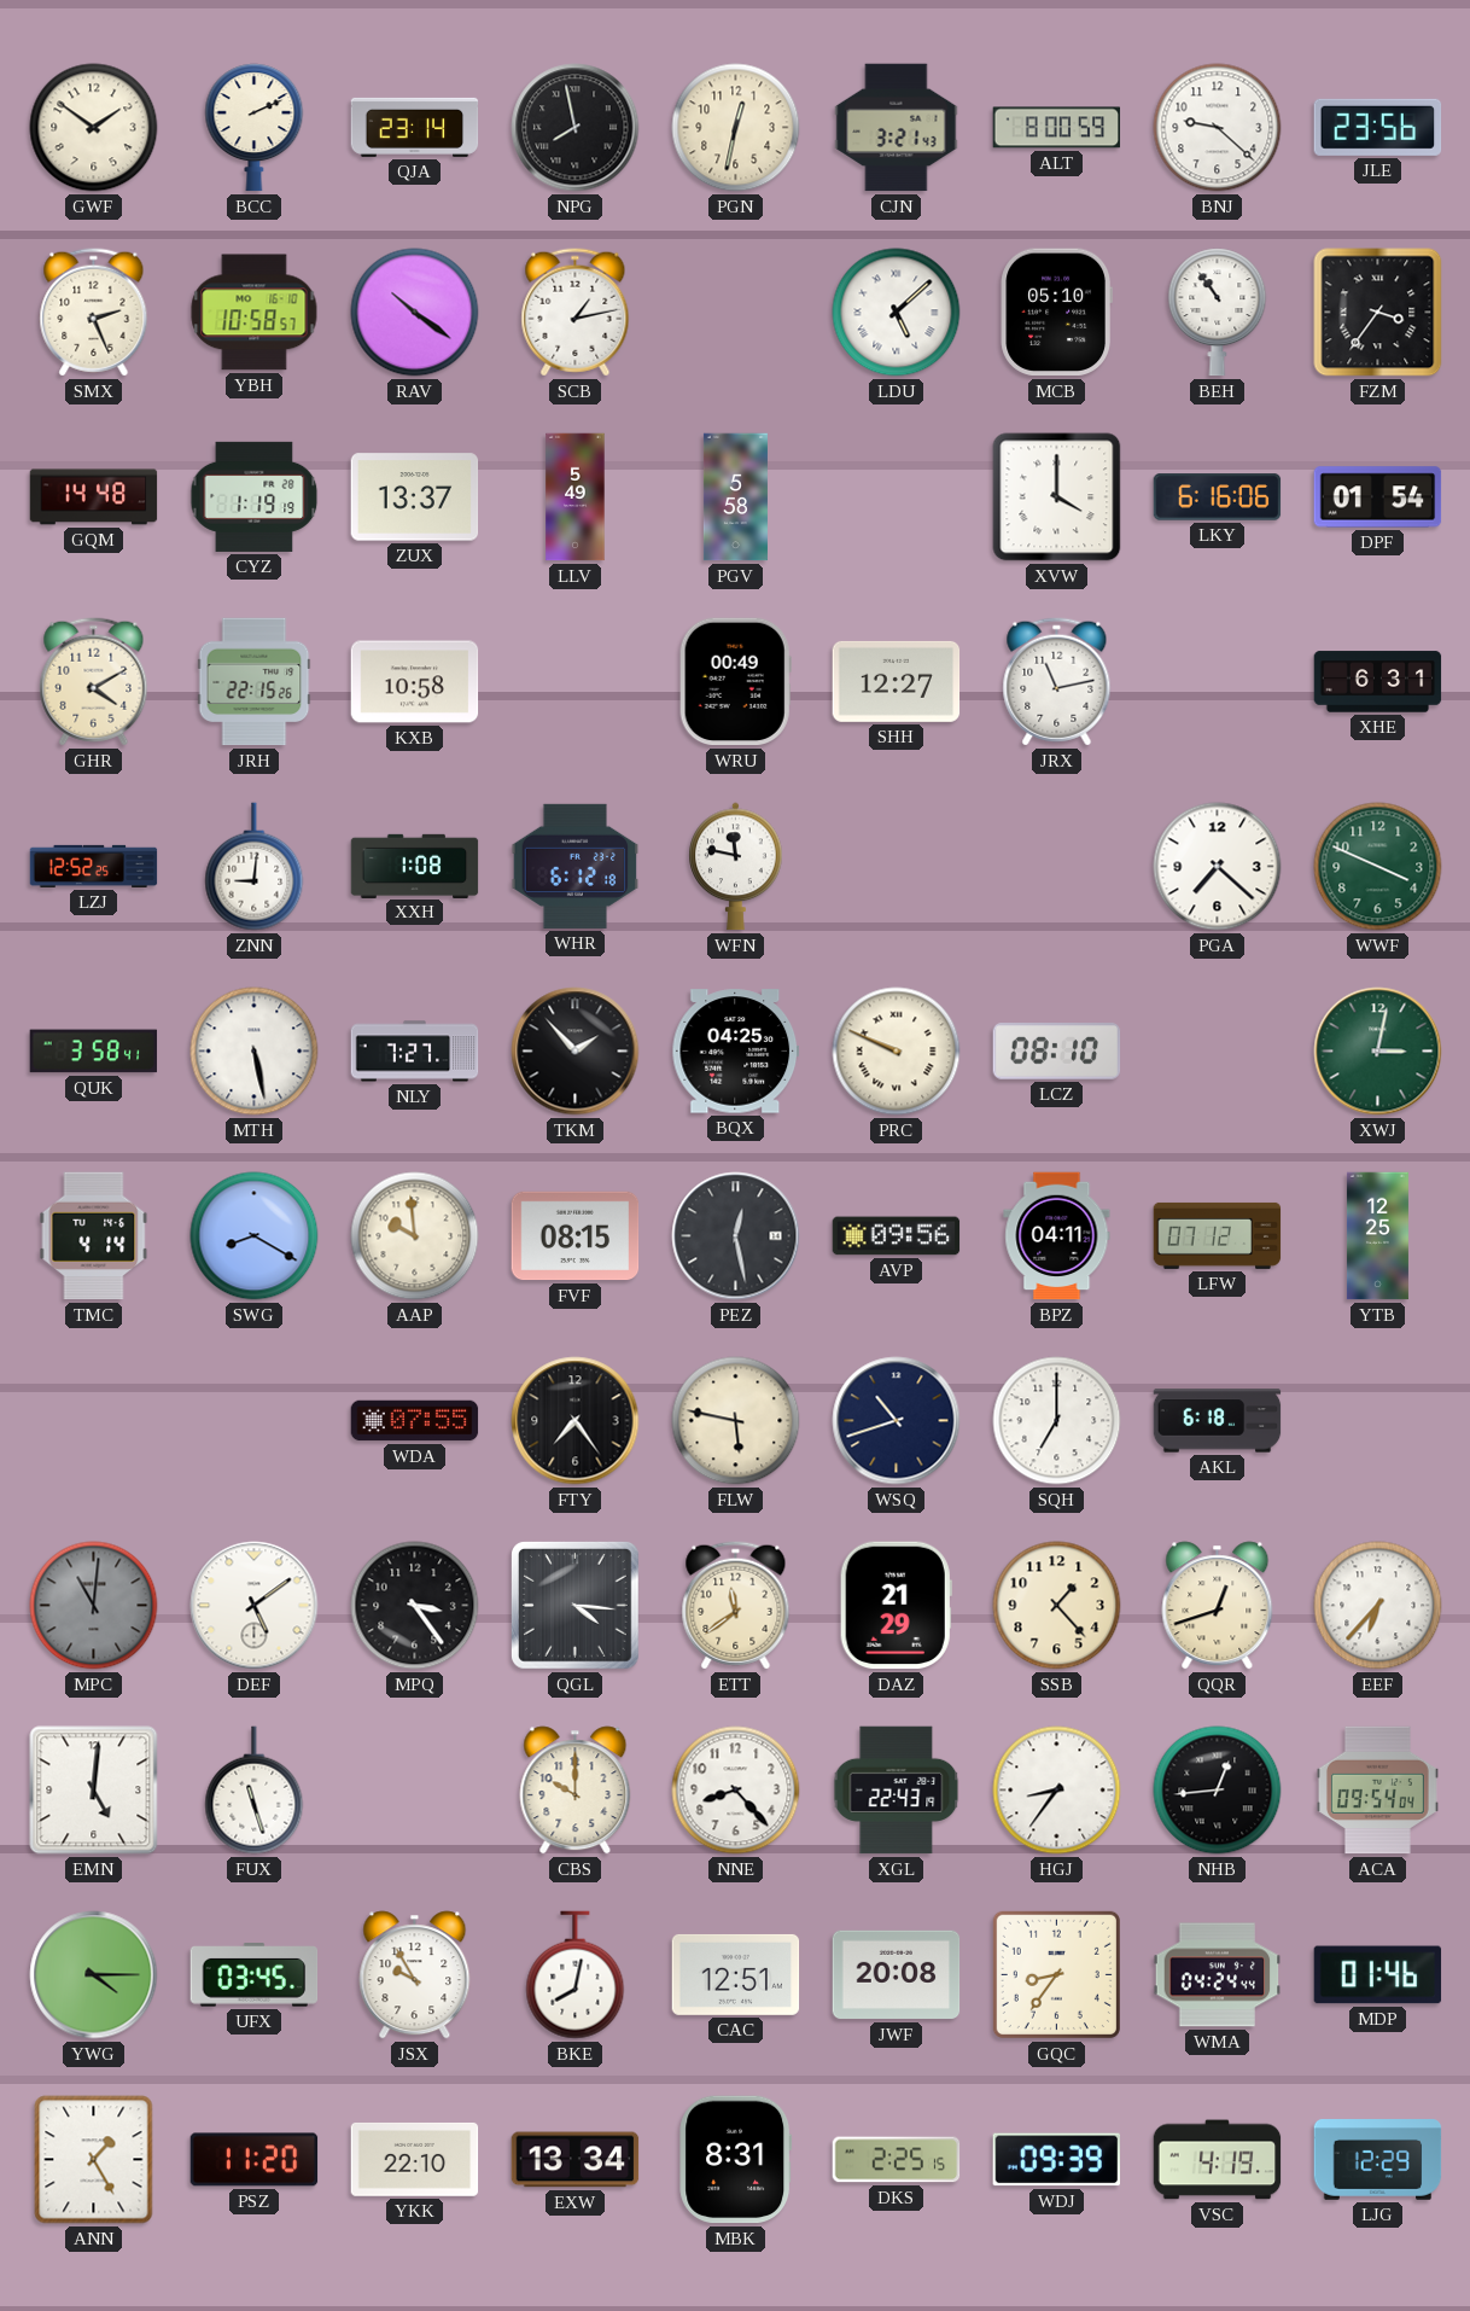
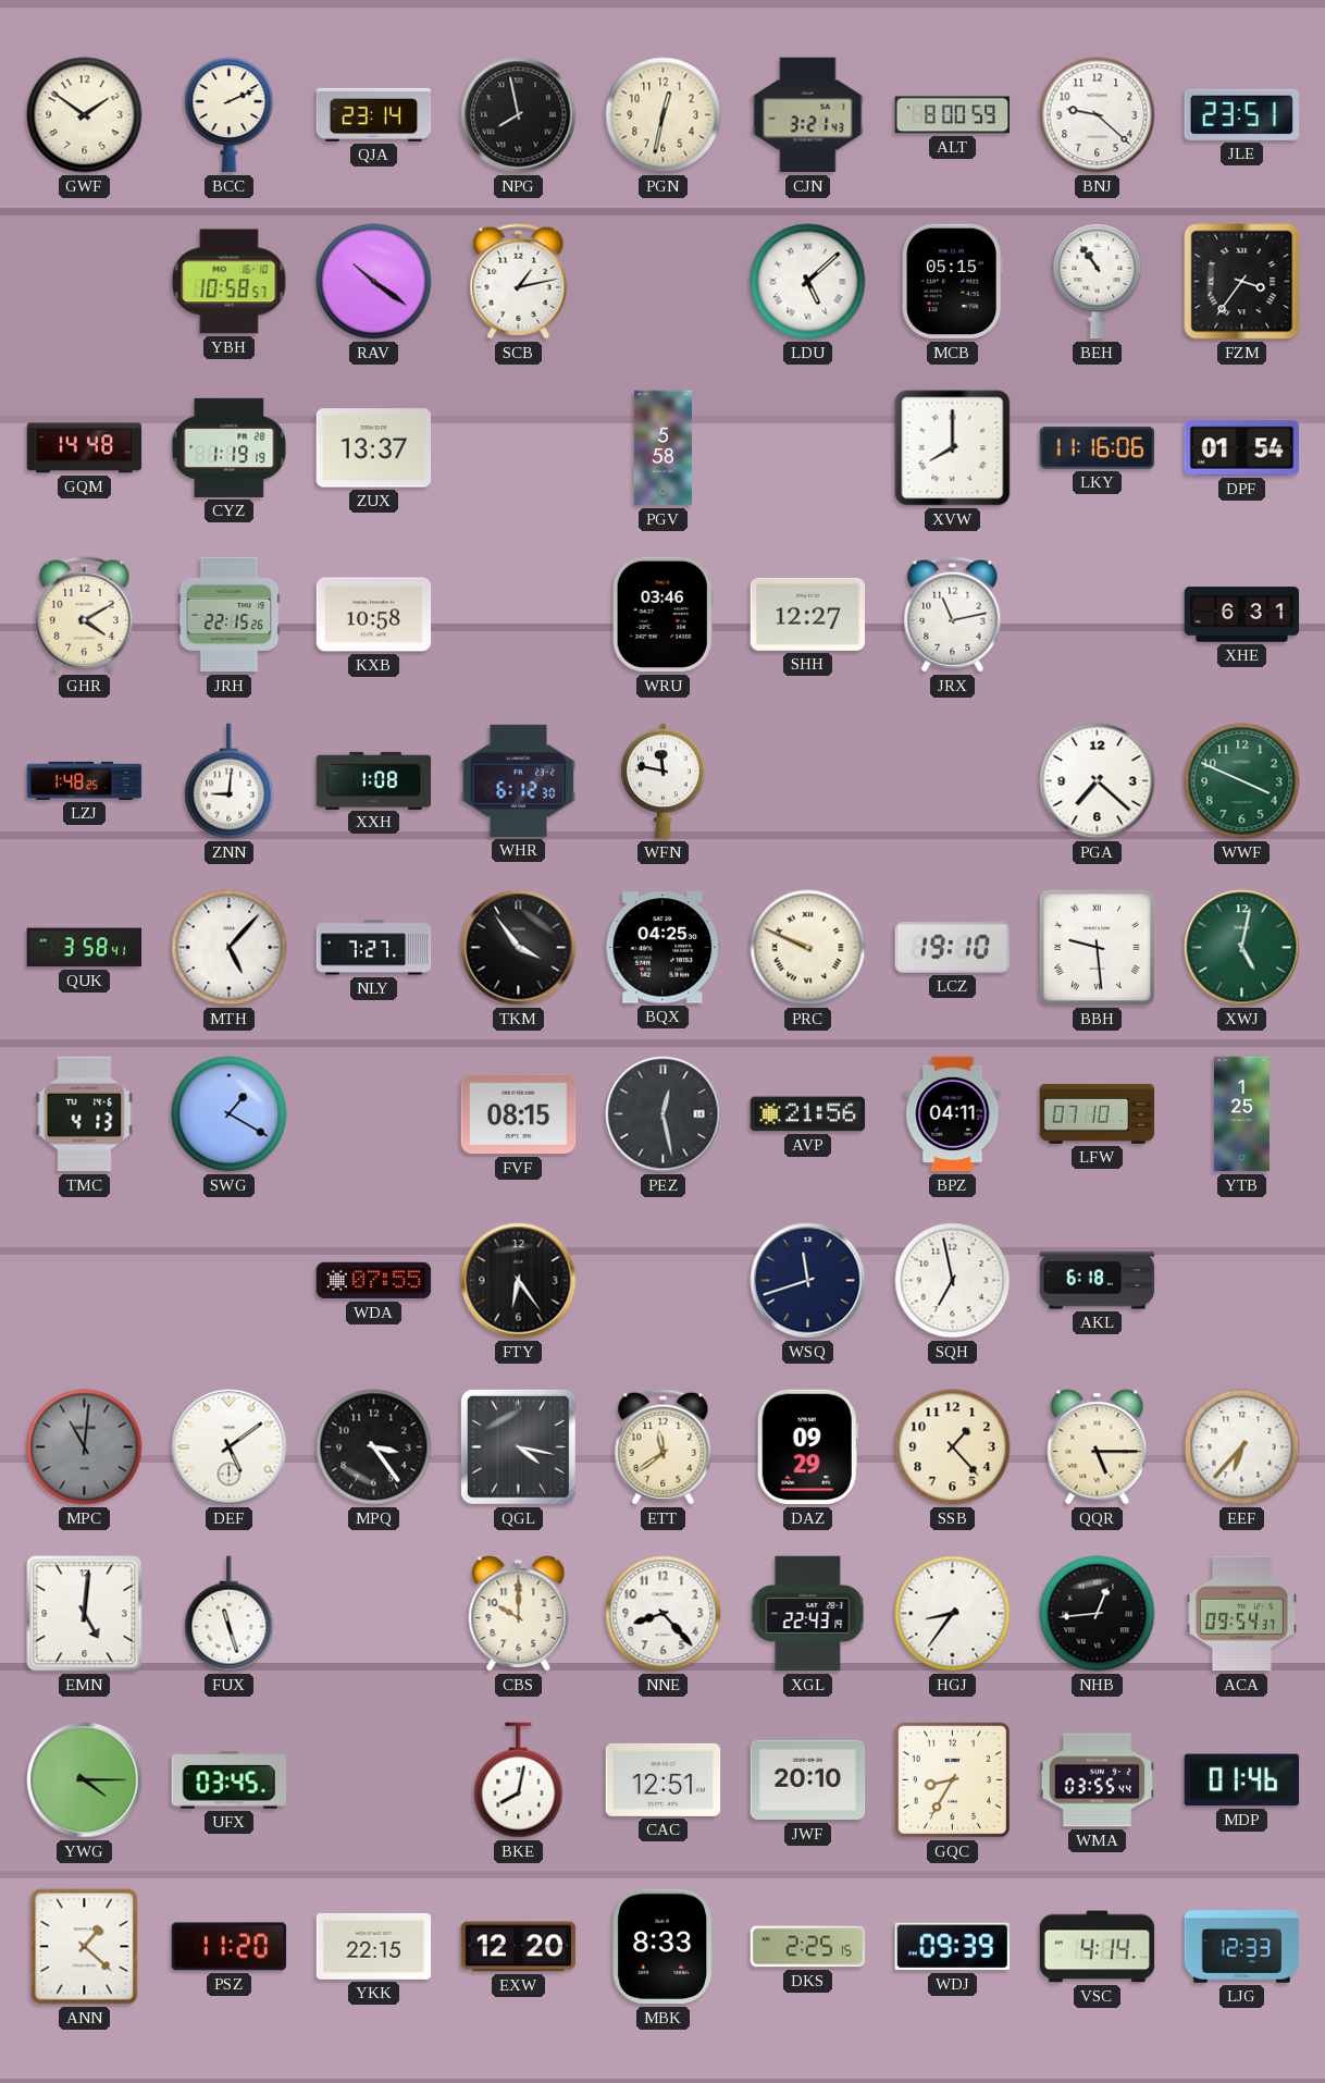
JLE: 23:56 -> 23:51
SMX: 2:26 -> none
MCB: 05:10 -> 05:15
LLV: 5:49 -> none
XVW: 4:00 -> 8:00
LKY: 6:16 -> 11:16
WRU: 00:49 -> 03:46
LZJ: 12:52 -> 1:48
WHR: 6:12:18 -> 6:12:30
MTH: 5:28 -> 5:07
TKM: 1:53 -> 3:54
LCZ: 08:10 -> 19:10
BBH: none -> 9:29
XWJ: 3:02 -> 5:02
TMC: 4:14 -> 4:13
SWG: 8:20 -> 1:20
AAP: 9:59 -> none
AVP: 09:56 -> 21:56
LFW: 07:12 -> 07:10
YTB: 12:25 -> 1:25
FTY: 7:24 -> 6:24
FLW: 5:47 -> none
WSQ: 10:42 -> 11:42
SQH: 7:00 -> 6:58
QGL: 4:16 -> 4:17
DAZ: 21:29 -> 09:29
QQR: 12:42 -> 5:15
ACA: 09:54:04 -> 09:54:37
JSX: 9:55 -> none
JWF: 20:08 -> 20:10
GQC: 8:36 -> 8:35
WMA: 04:24 -> 03:55
ANN: 1:25 -> 1:22
YKK: 22:10 -> 22:15
EXW: 13:34 -> 12:20
MBK: 8:31 -> 8:33
VSC: 4:19 -> 4:14
LJG: 12:29 -> 12:33
